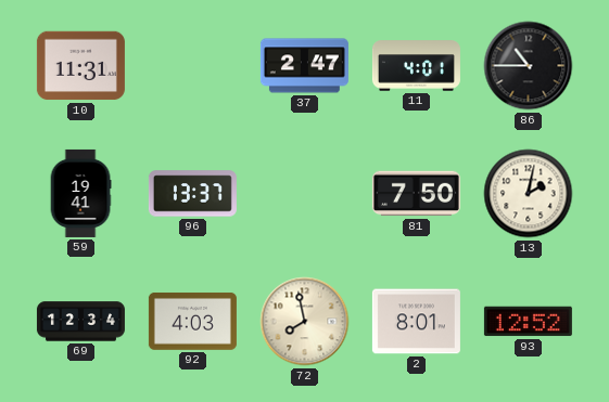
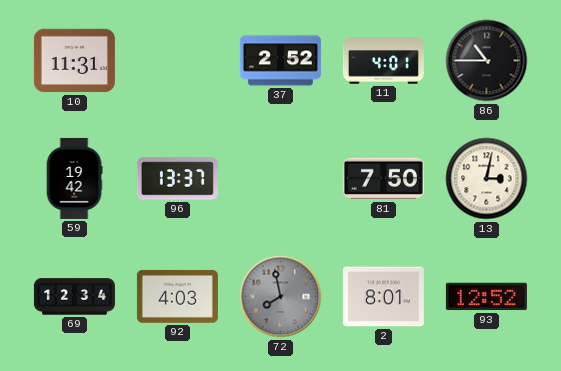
37: 2:47 -> 2:52
59: 19:41 -> 19:42
13: 2:02 -> 3:02
72 dial: cream -> grey
